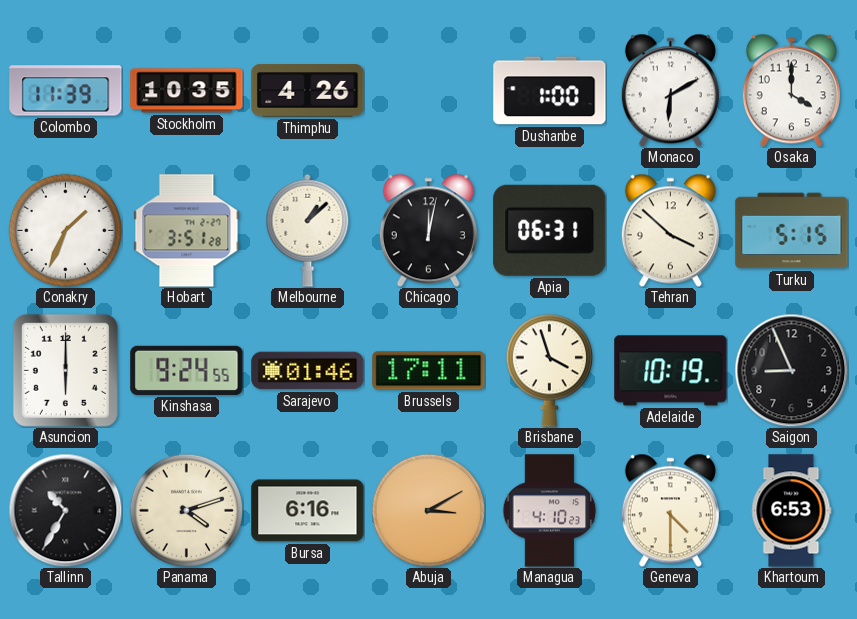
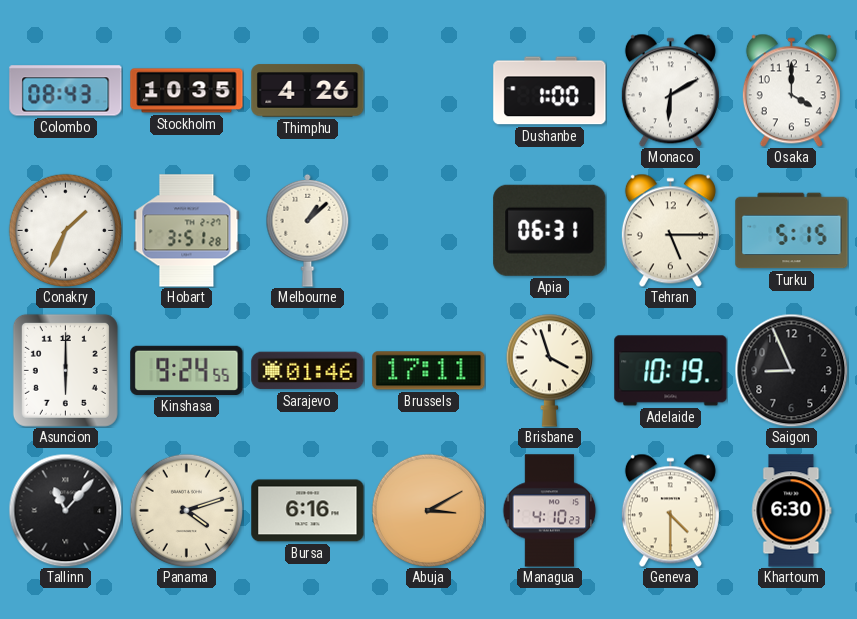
Colombo: 11:39 -> 08:43
Chicago: 12:02 -> none
Tehran: 3:52 -> 5:15
Tallinn: 10:35 -> 11:07
Khartoum: 6:53 -> 6:30
